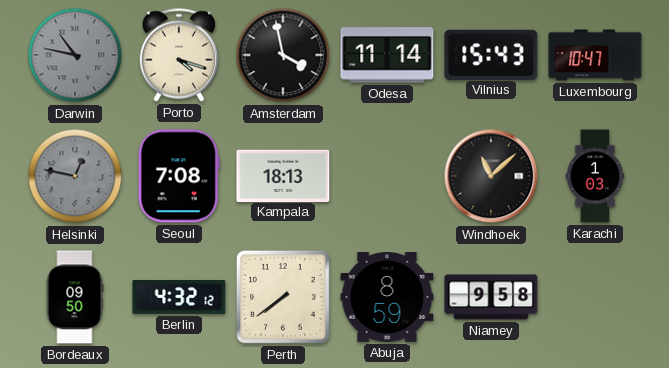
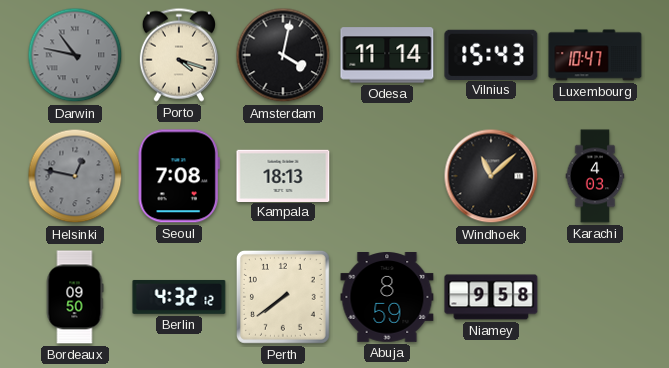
Amsterdam: 3:58 -> 4:02
Karachi: 1:03 -> 4:03
